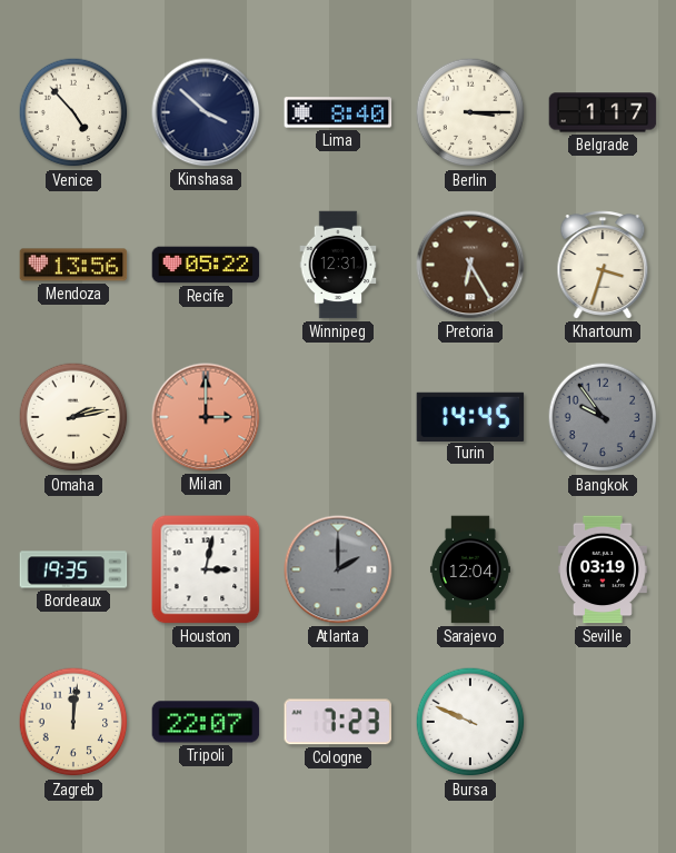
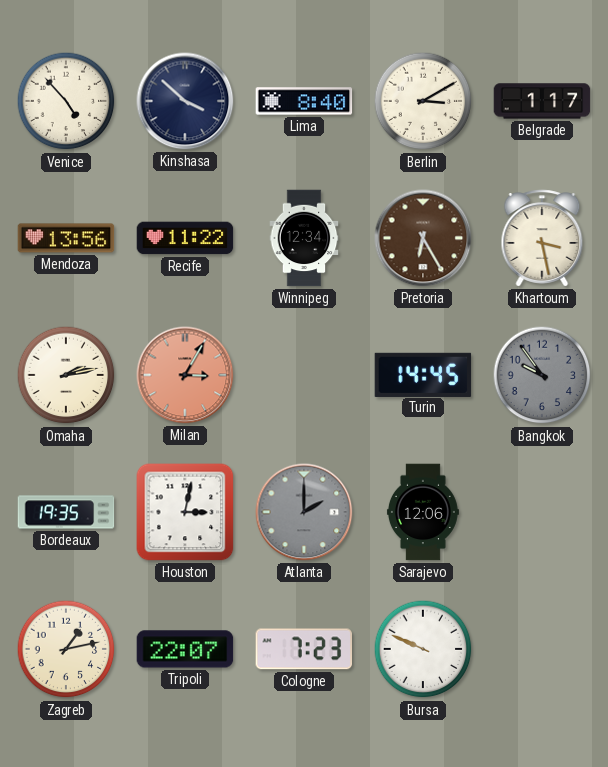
Berlin: 3:15 -> 3:10
Recife: 05:22 -> 11:22
Winnipeg: 12:31 -> 12:34
Khartoum: 3:33 -> 3:28
Milan: 3:00 -> 3:05
Sarajevo: 12:04 -> 12:06
Seville: 03:19 -> none
Zagreb: 12:01 -> 1:13
